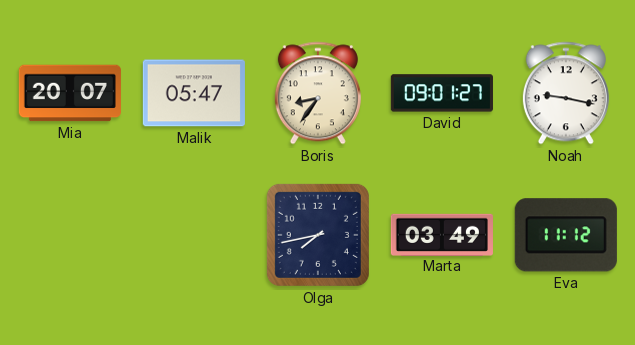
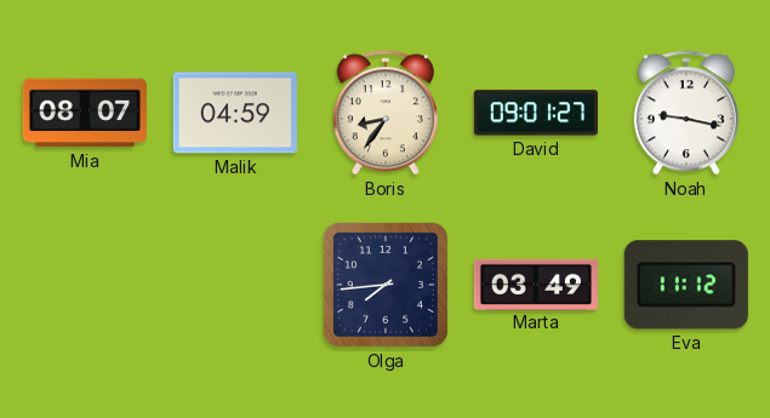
Mia: 20:07 -> 08:07
Malik: 05:47 -> 04:59
Olga: 7:43 -> 7:44
